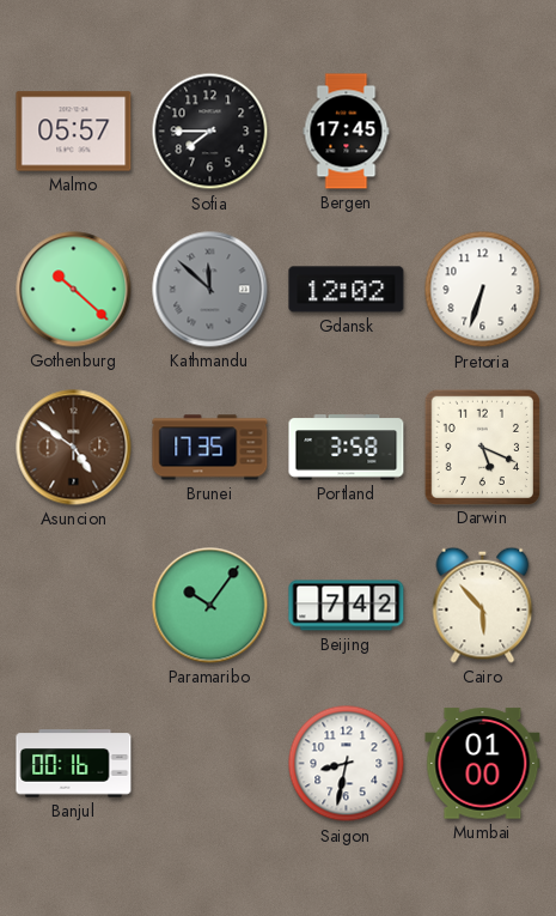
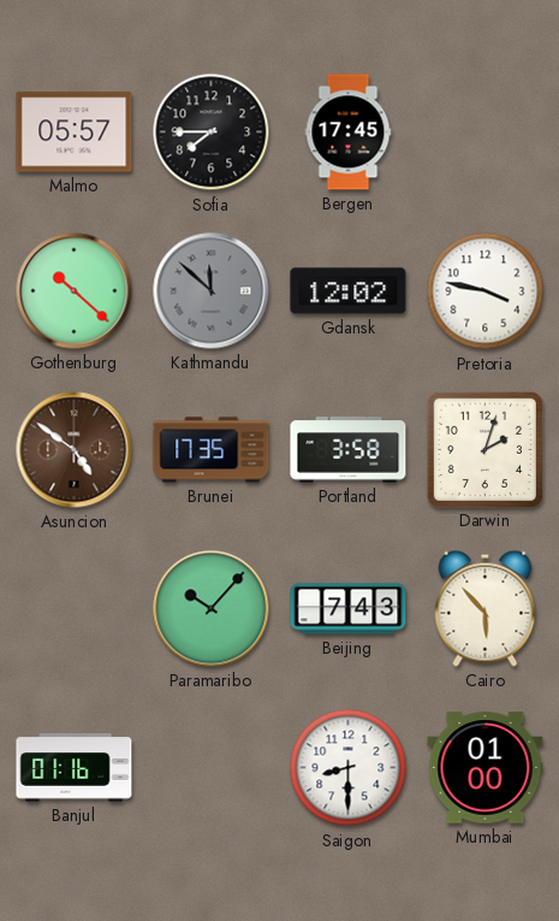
Pretoria: 6:33 -> 3:47
Darwin: 5:19 -> 2:03
Paramaribo: 10:06 -> 10:07
Beijing: 7:42 -> 7:43
Banjul: 00:16 -> 01:16
Saigon: 8:32 -> 8:30
